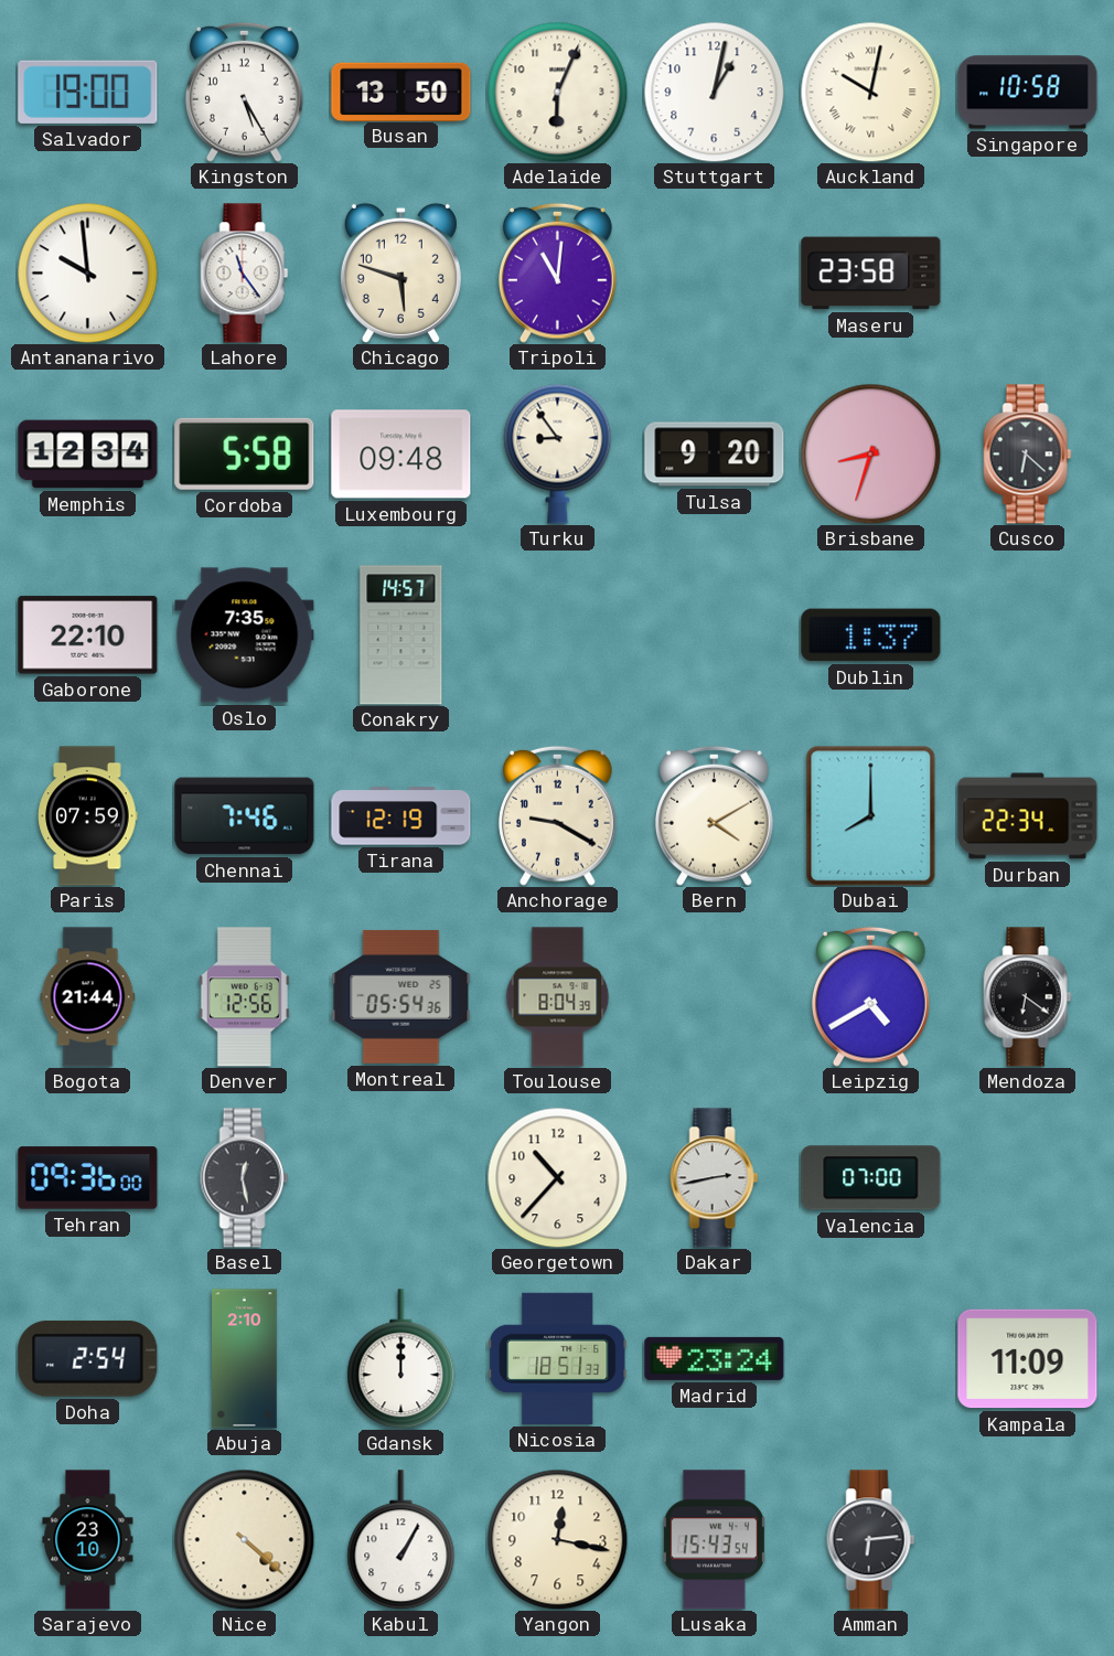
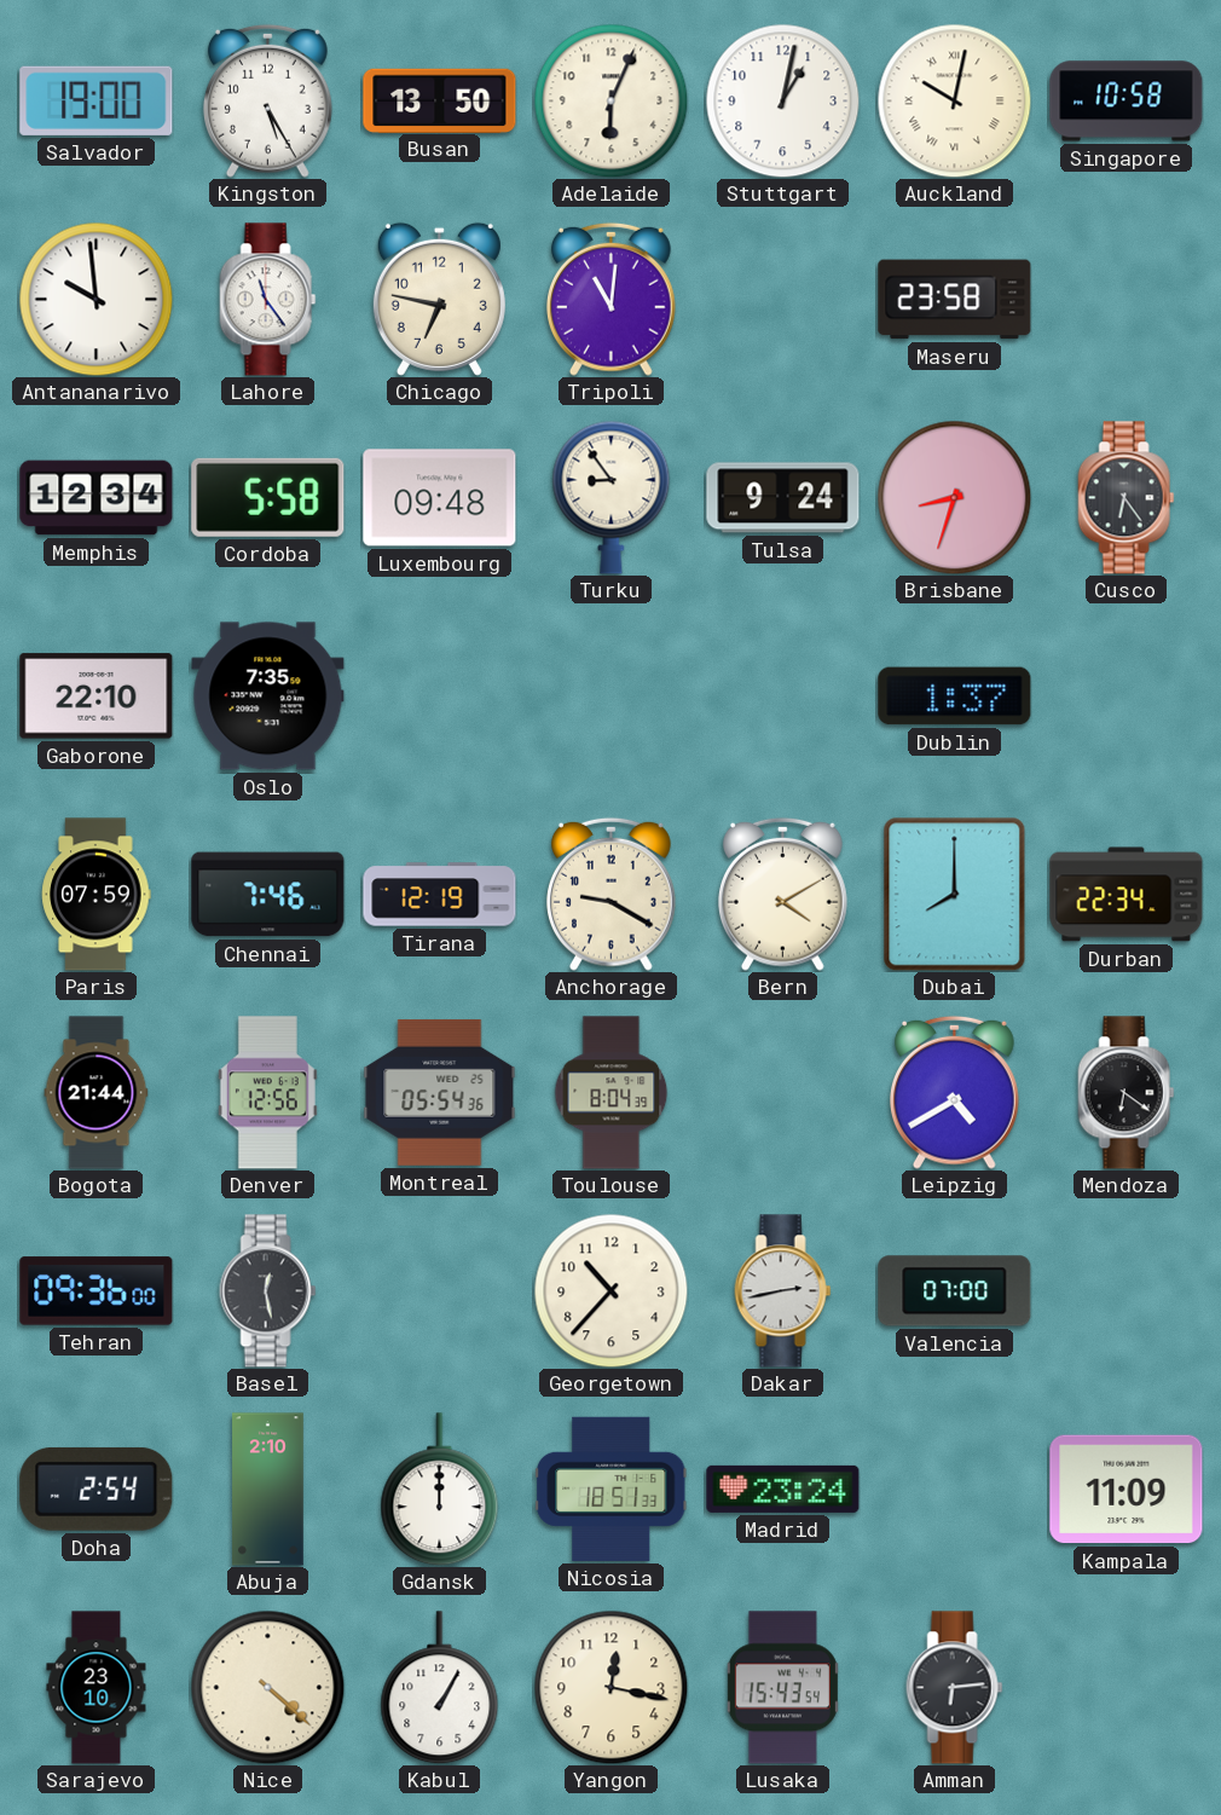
Chicago: 5:48 -> 6:47
Tulsa: 9:20 -> 9:24
Cusco: 6:22 -> 6:24
Conakry: 14:57 -> none
